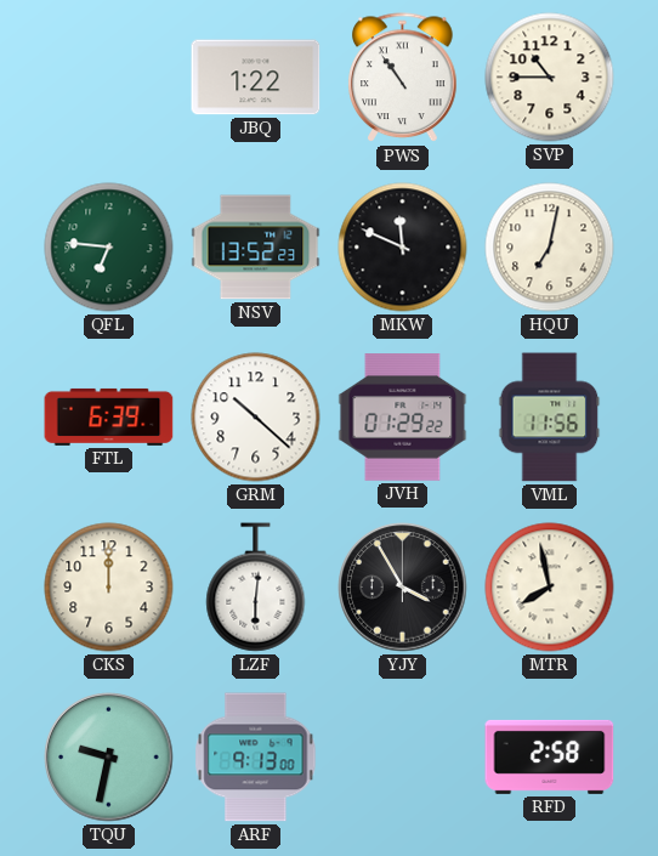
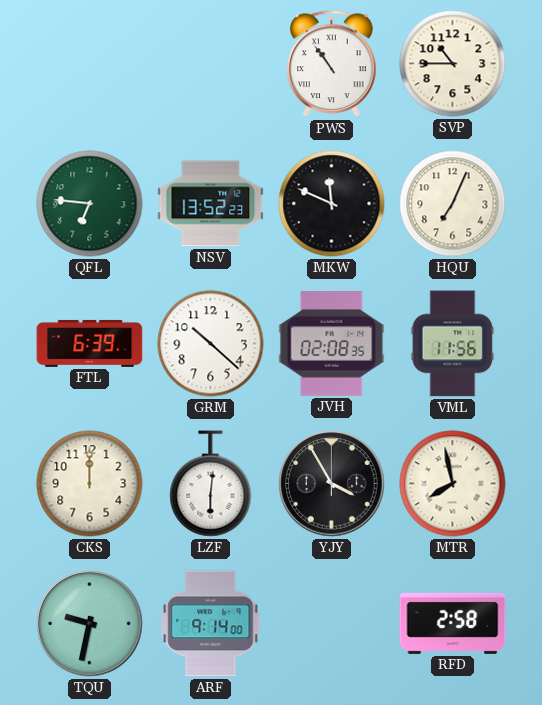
JBQ: 1:22 -> none
HQU: 7:02 -> 7:04
JVH: 01:29 -> 02:08
ARF: 9:13 -> 9:14
